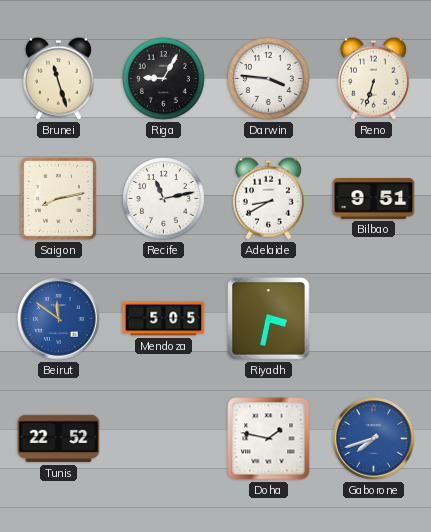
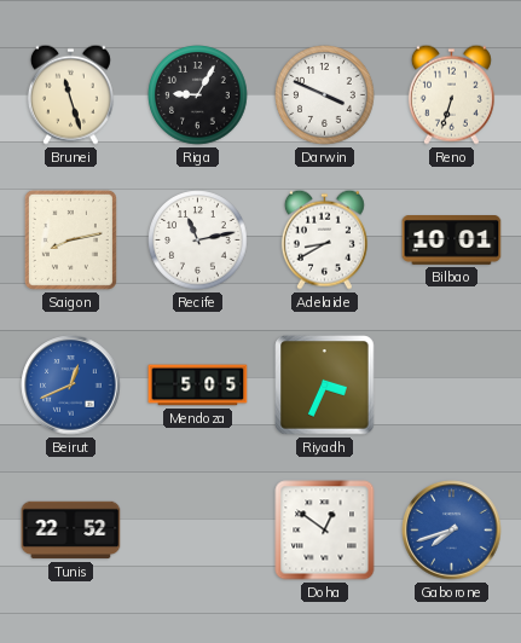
Darwin: 3:46 -> 3:49
Bilbao: 9:51 -> 10:01
Beirut: 11:51 -> 12:41
Riyadh: 3:32 -> 3:34
Doha: 1:47 -> 12:51
